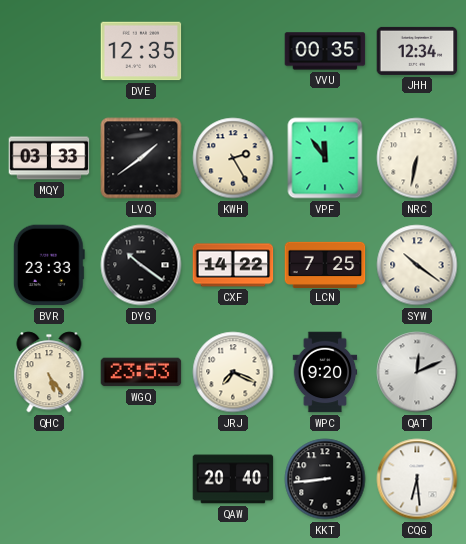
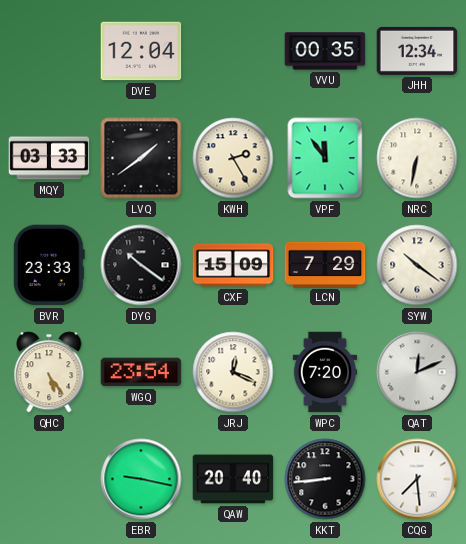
DVE: 12:35 -> 12:04
CXF: 14:22 -> 15:09
LCN: 7:25 -> 7:29
WGQ: 23:53 -> 23:54
JRJ: 7:19 -> 12:19
WPC: 9:20 -> 7:20
EBR: none -> 9:17
CQG: 6:29 -> 7:29
